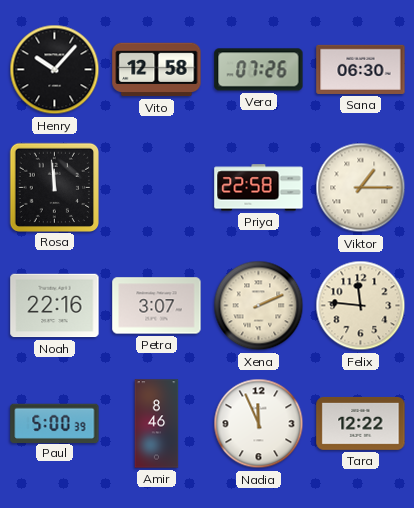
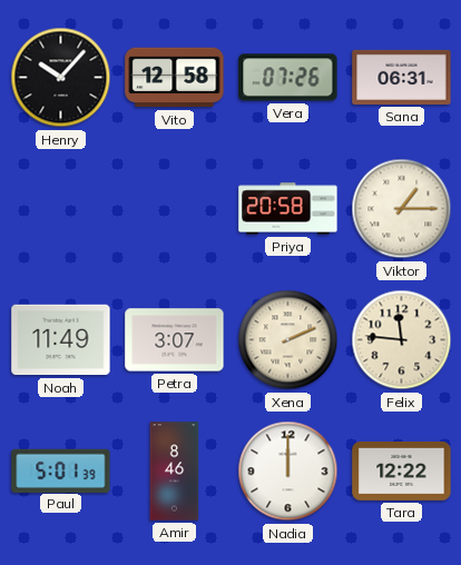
Sana: 06:30 -> 06:31
Rosa: 11:59 -> none
Priya: 22:58 -> 20:58
Noah: 22:16 -> 11:49
Paul: 5:00 -> 5:01
Nadia: 11:56 -> 12:00
